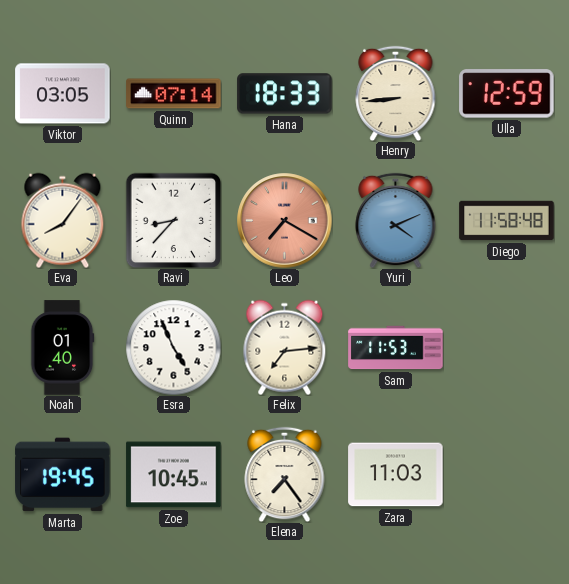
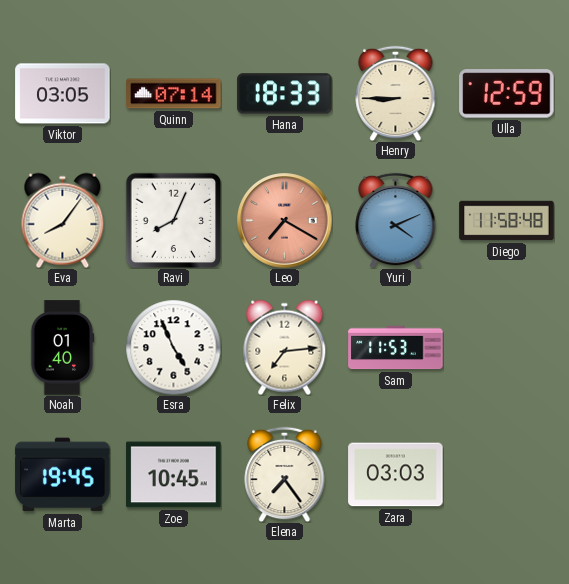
Henry: 8:44 -> 8:45
Ravi: 8:37 -> 8:04
Zara: 11:03 -> 03:03
